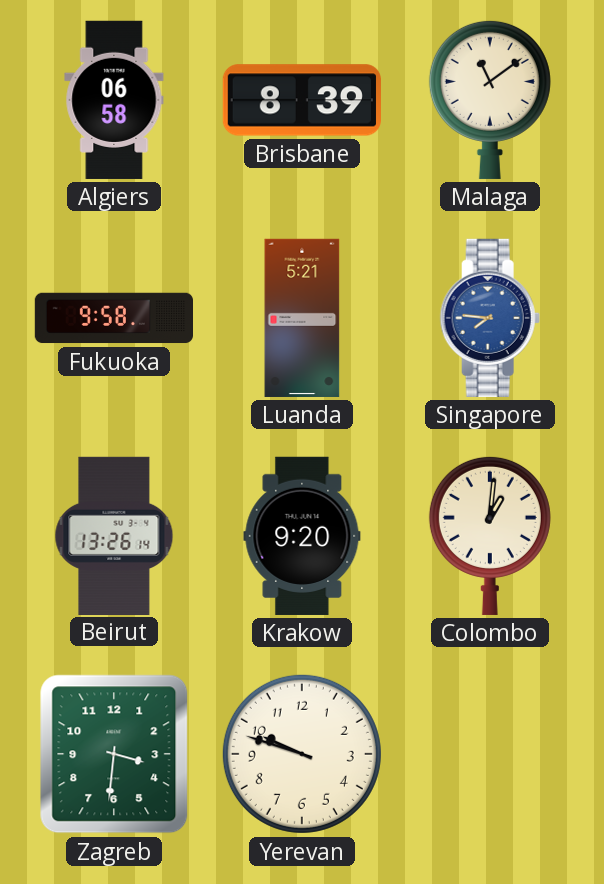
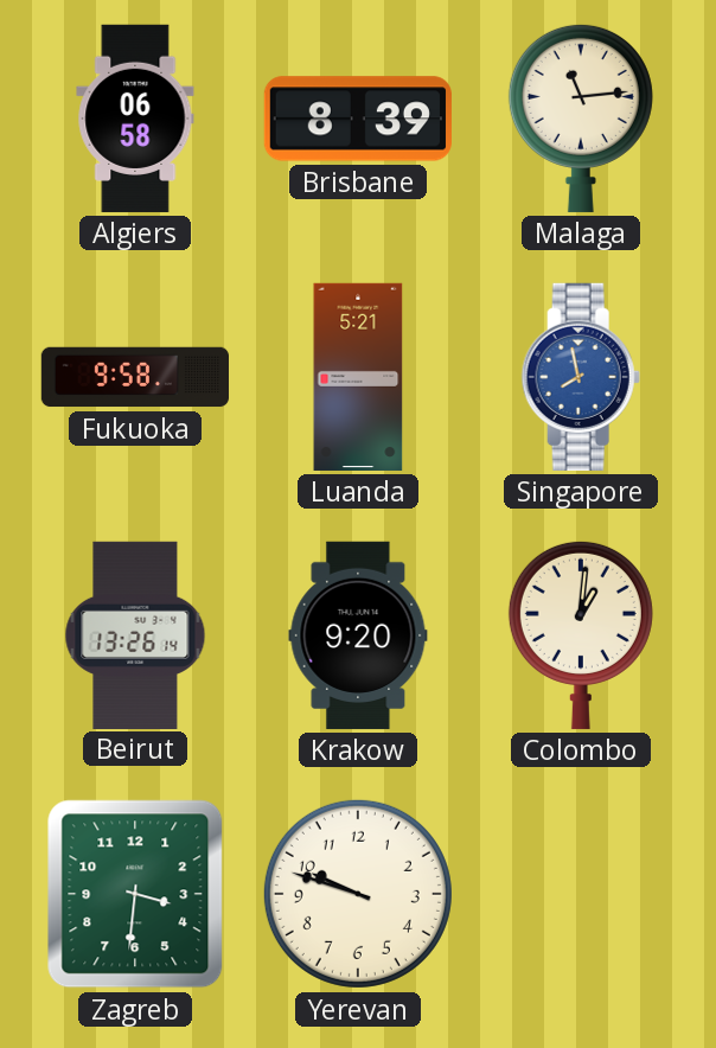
Malaga: 11:09 -> 11:14
Singapore: 7:46 -> 7:58
